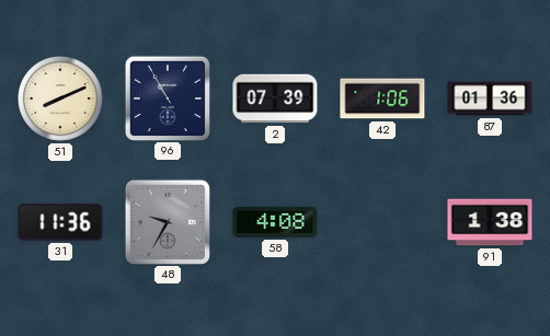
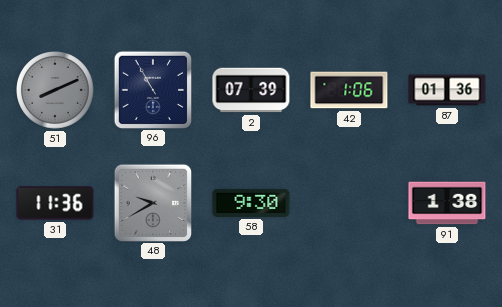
51 dial: cream -> grey
48: 9:35 -> 9:40
58: 4:08 -> 9:30
